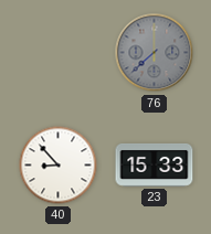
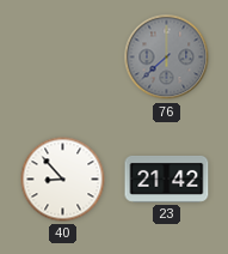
23: 15:33 -> 21:42
